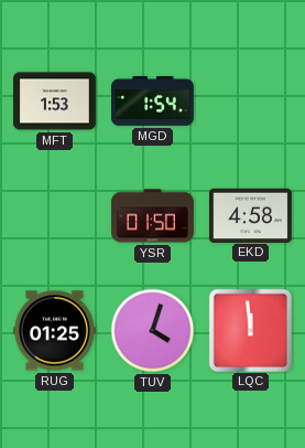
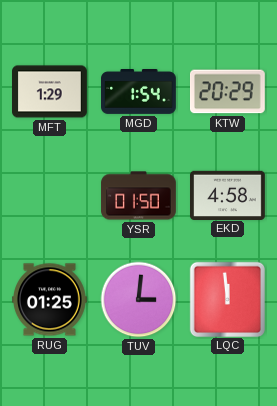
MFT: 1:53 -> 1:29
KTW: none -> 20:29
TUV: 4:03 -> 3:01
